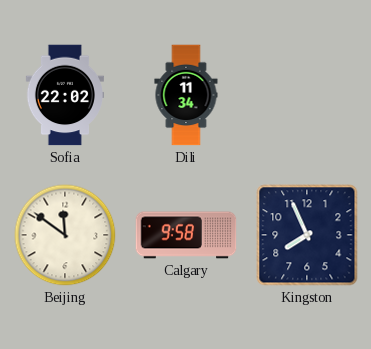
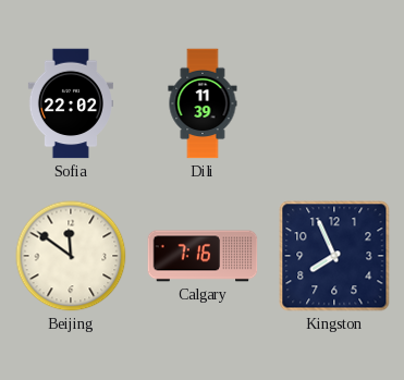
Dili: 11:34 -> 11:39
Calgary: 9:58 -> 7:16
